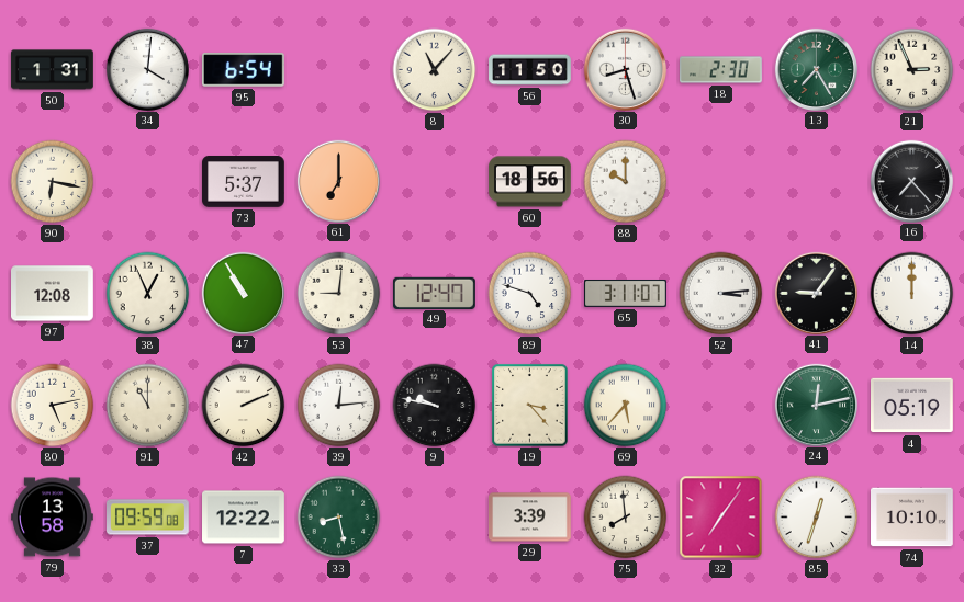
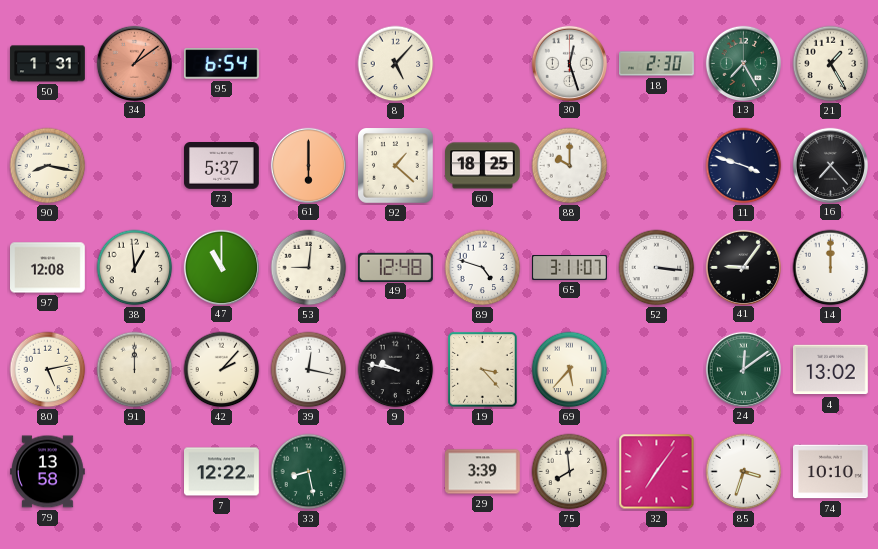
34: 4:01 -> 1:09
34 dial: white -> salmon
8: 11:07 -> 5:07
56: 11:50 -> none
30: 8:27 -> 12:27
21: 2:56 -> 1:25
90: 6:17 -> 8:17
61: 7:00 -> 6:00
92: none -> 1:22
60: 18:56 -> 18:25
11: none -> 3:48
38: 12:56 -> 12:59
47: 10:55 -> 11:00
49: 12:47 -> 12:48
52: 3:14 -> 3:16
91: 11:00 -> 12:00
42: 2:11 -> 2:07
39: 12:14 -> 12:17
24: 12:13 -> 12:09
4: 05:19 -> 13:02
37: 09:59 -> none
85: 12:33 -> 3:33
